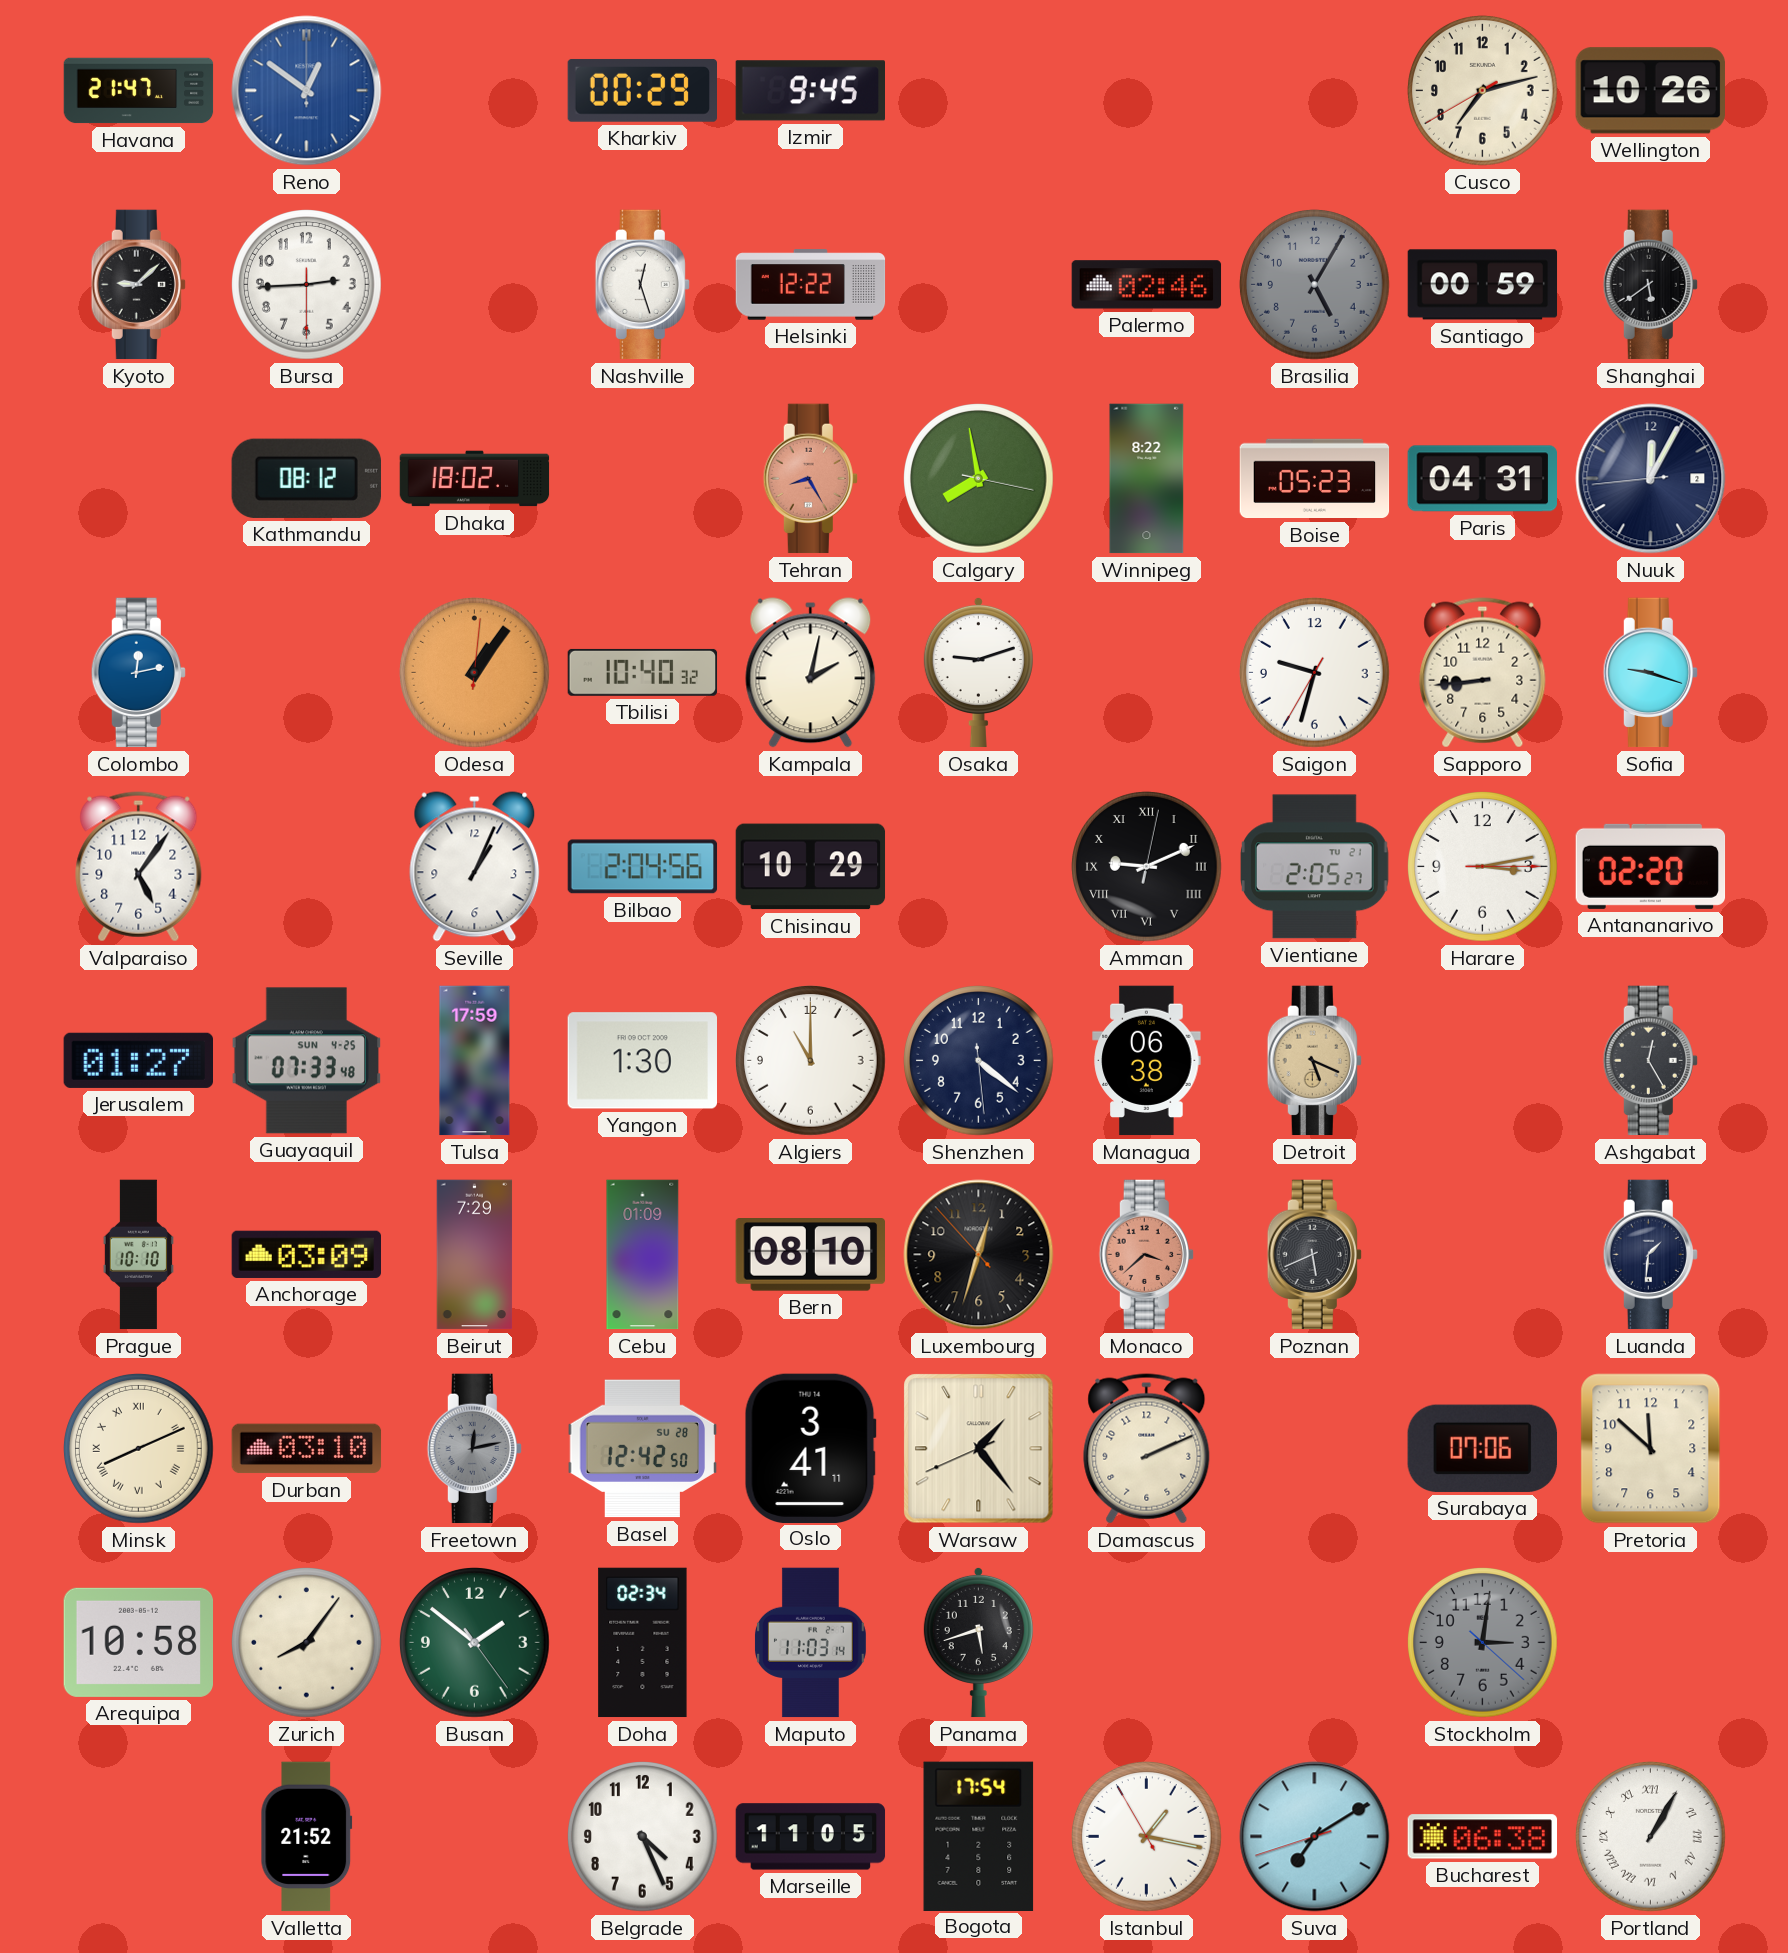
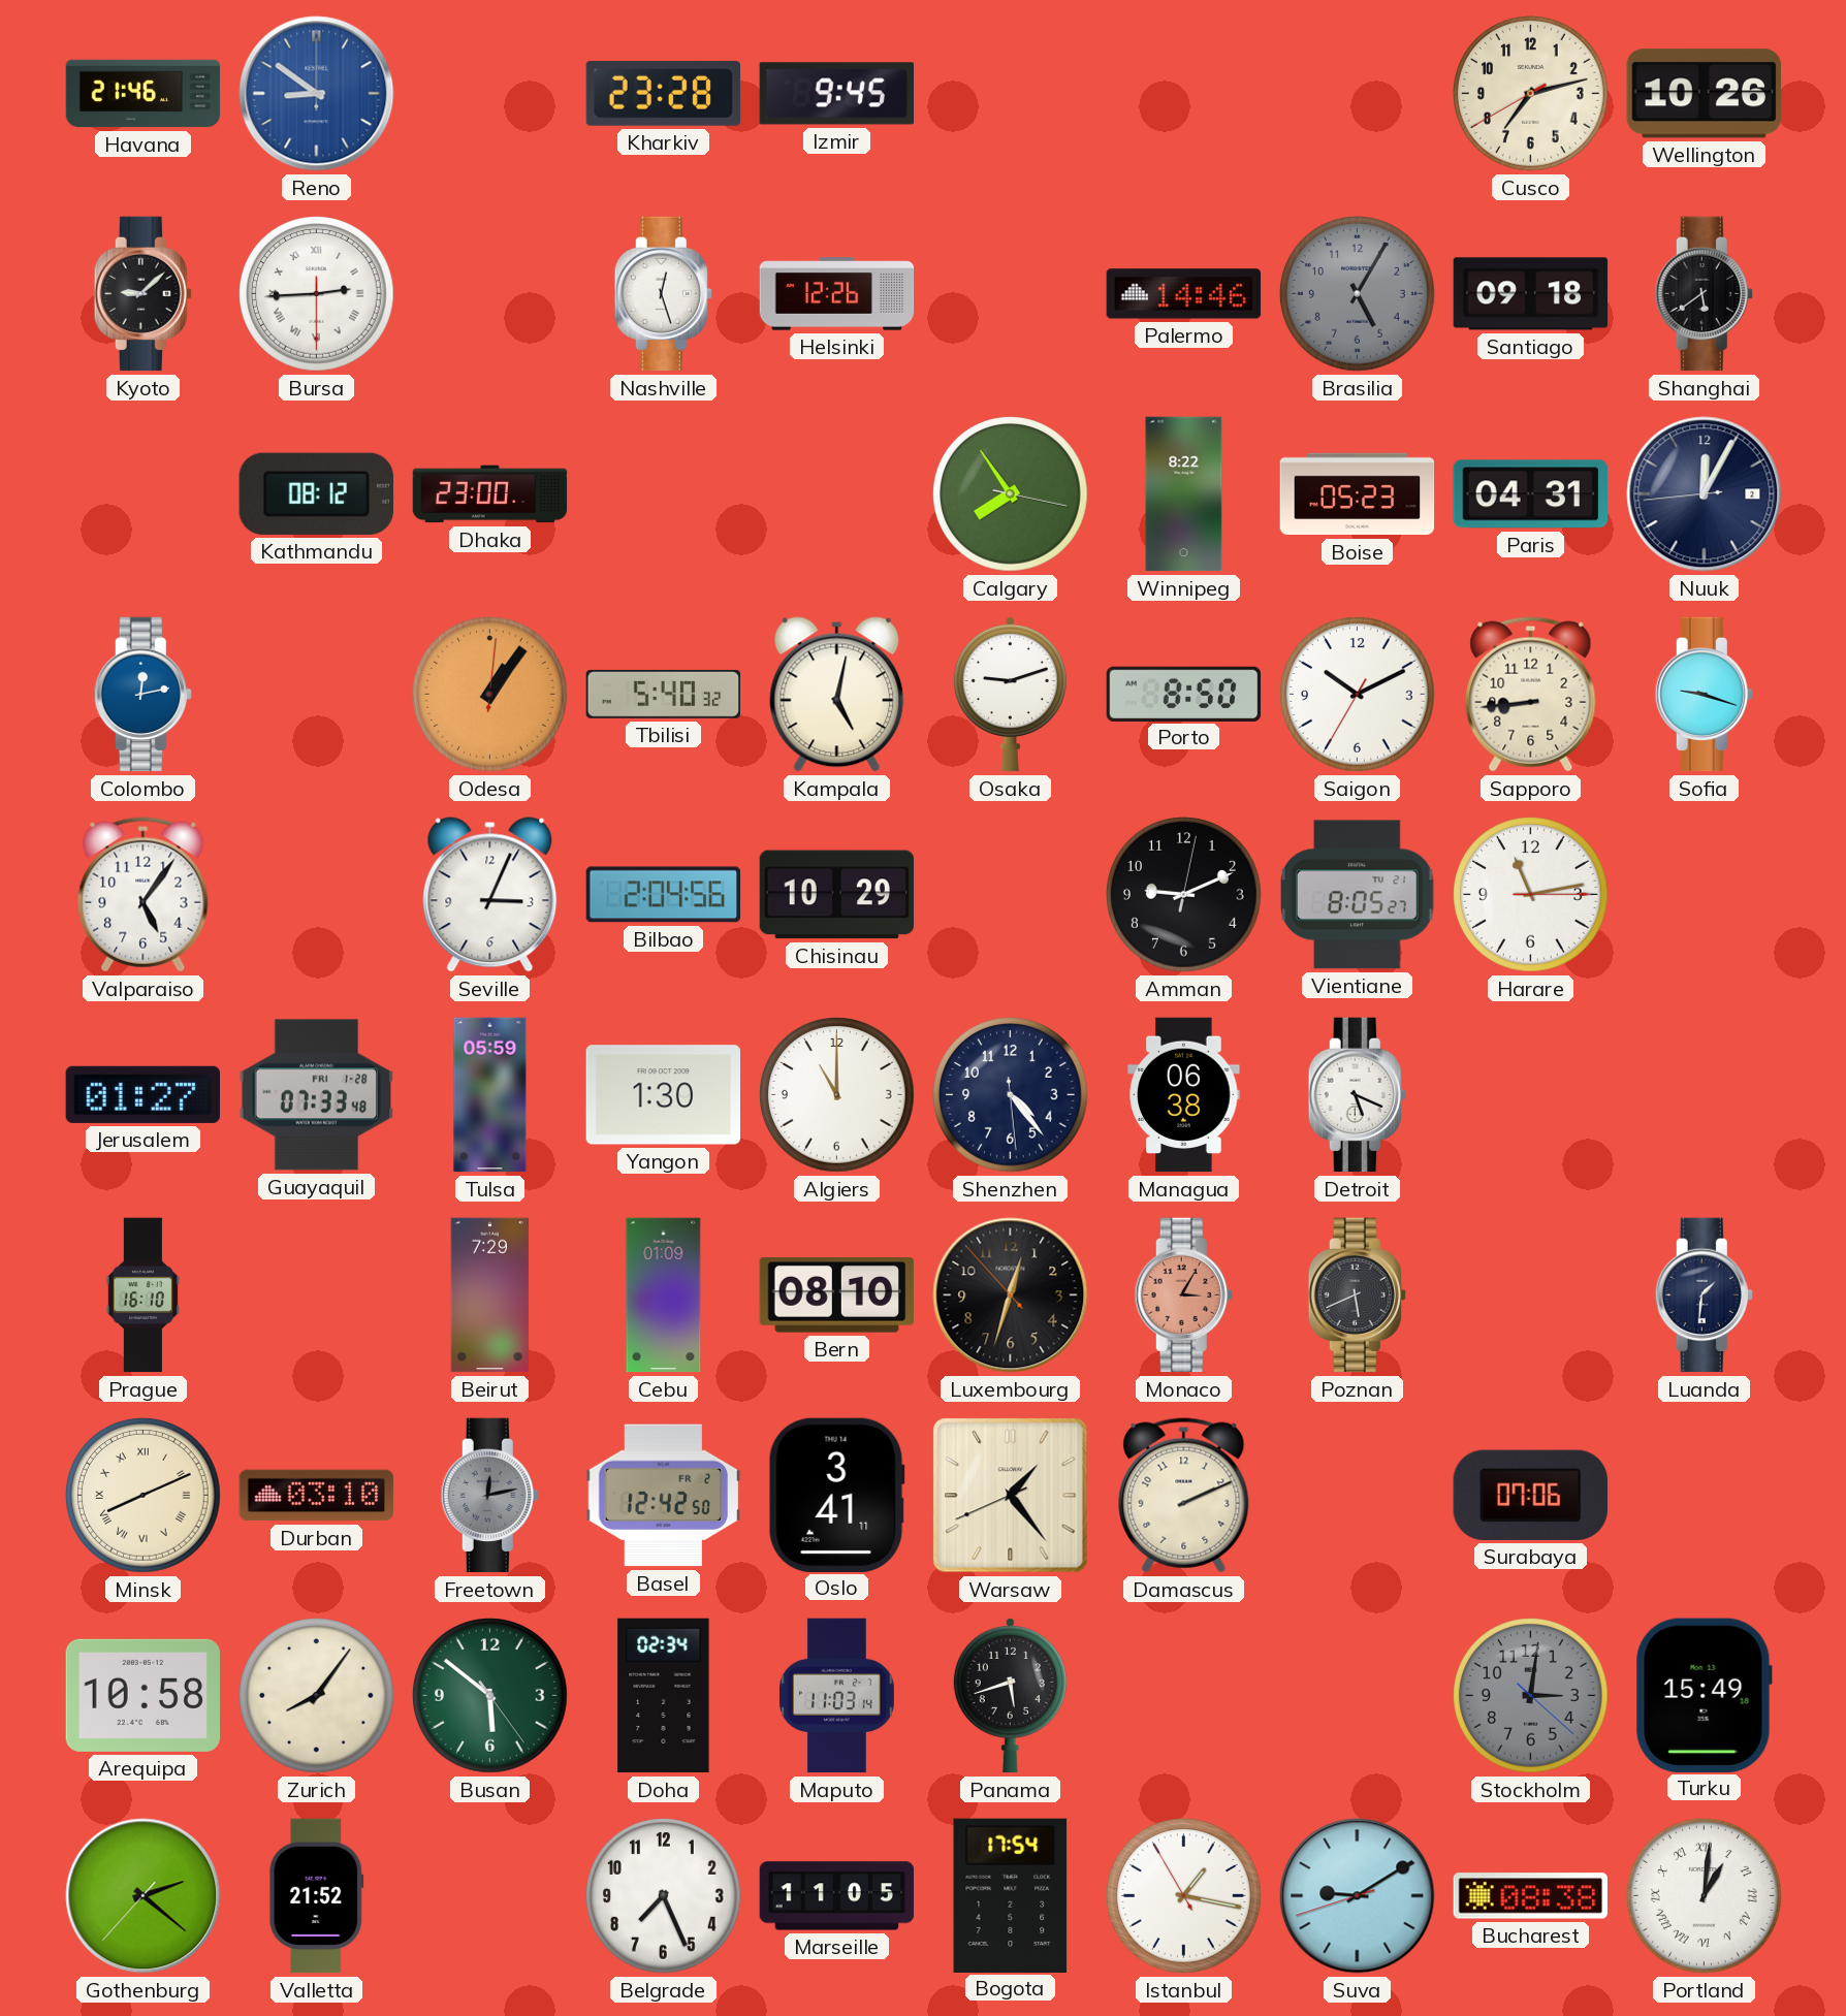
Havana: 21:47 -> 21:46
Reno: 12:51 -> 8:51
Kharkiv: 00:29 -> 23:28
Bursa numerals: Arabic -> Roman
Helsinki: 12:22 -> 12:26
Palermo: 02:46 -> 14:46
Santiago: 00:59 -> 09:18
Dhaka: 18:02 -> 23:00
Tehran: 8:25 -> none
Calgary: 7:58 -> 7:54
Tbilisi: 10:40 -> 5:40
Kampala: 2:02 -> 5:02
Porto: none -> 8:50
Saigon: 9:32 -> 10:10
Seville: 1:04 -> 3:04
Amman numerals: Roman -> Arabic
Vientiane: 2:05 -> 8:05
Harare: 3:13 -> 11:13
Antananarivo: 02:20 -> none
Guayaquil date: SUN 4-25 -> FRI 1-28
Tulsa: 17:59 -> 05:59
Shenzhen: 4:21 -> 4:23
Detroit dial: champagne -> white
Ashgabat: 12:25 -> none
Prague: 10:10 -> 16:10
Anchorage: 03:09 -> none
Monaco: 3:38 -> 3:05
Basel date: SU 28 -> FR 2
Pretoria: 11:52 -> none
Busan: 1:51 -> 5:51
Turku: none -> 15:49
Gothenburg: none -> 2:21
Belgrade: 4:26 -> 7:26
Suva: 7:09 -> 9:09
Bucharest: 06:38 -> 08:38
Portland: 1:05 -> 1:01
